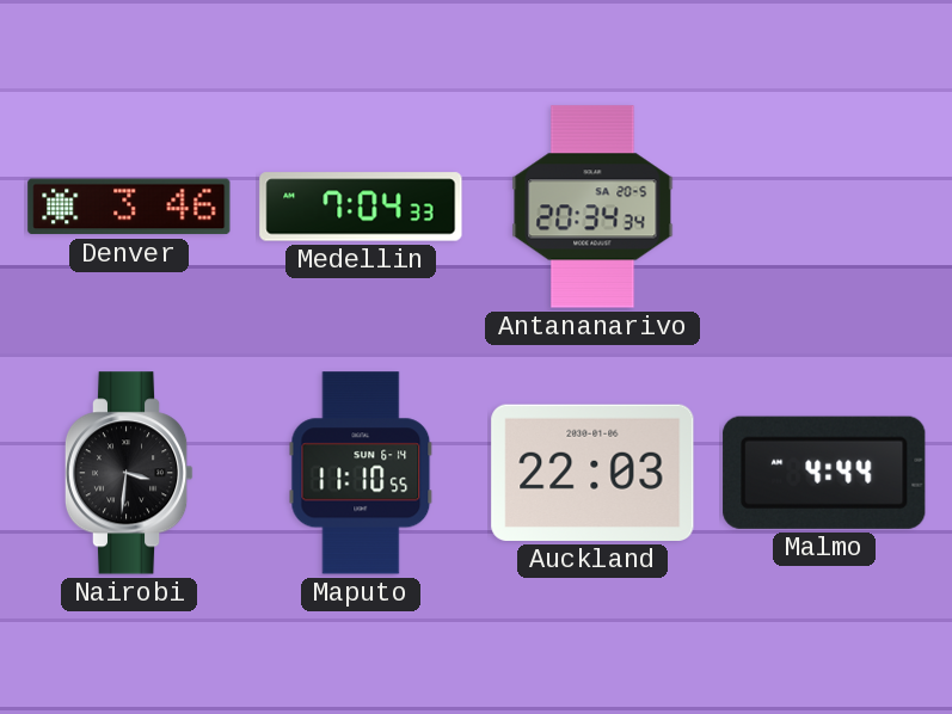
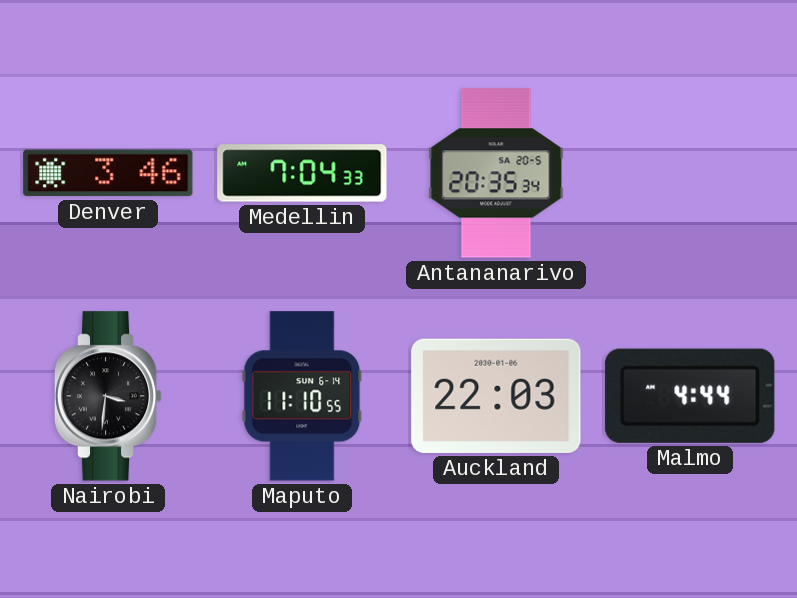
Antananarivo: 20:34 -> 20:35
